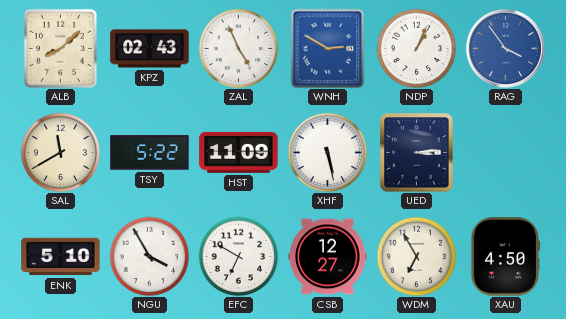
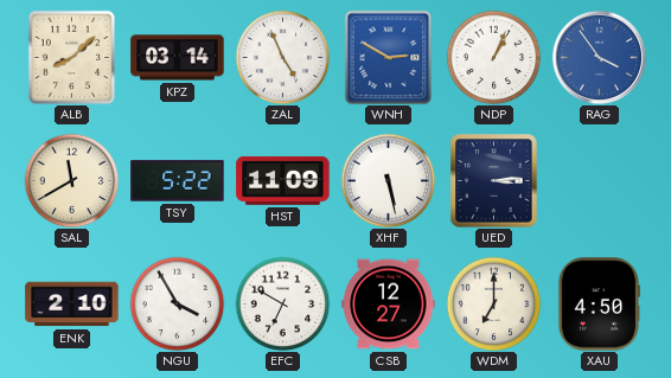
KPZ: 02:43 -> 03:14
ENK: 5:10 -> 2:10
WDM: 6:55 -> 7:00
